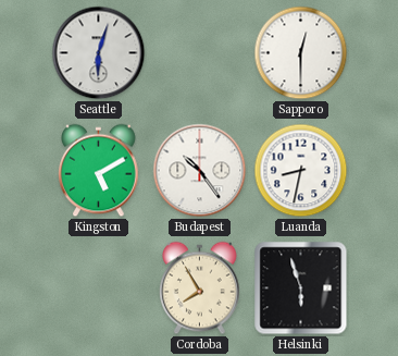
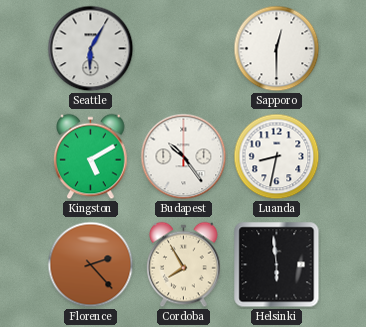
Seattle: 6:03 -> 6:05
Florence: none -> 2:23
Helsinki: 5:57 -> 5:59
